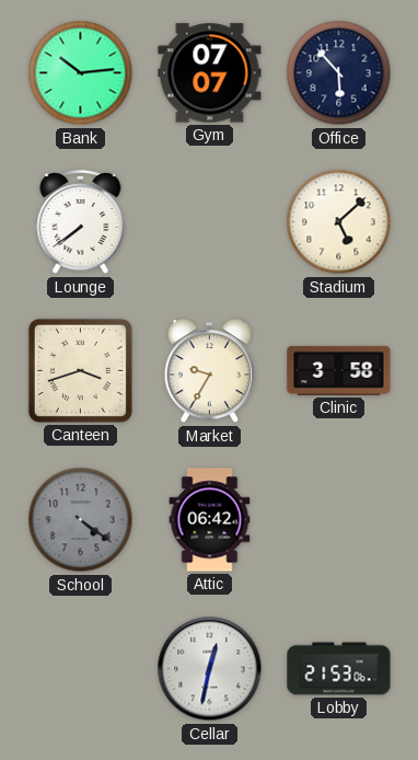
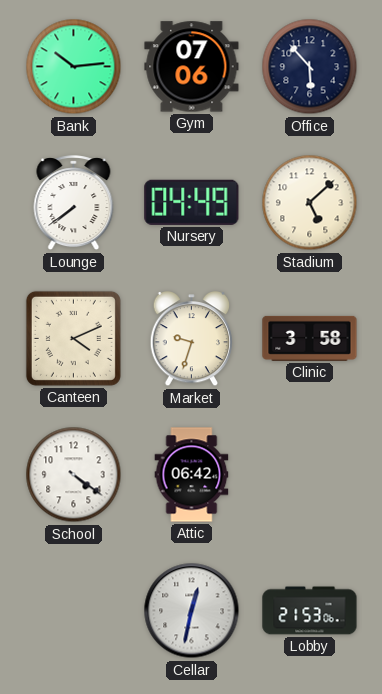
Gym: 07:07 -> 07:06
Nursery: none -> 04:49
Canteen: 3:42 -> 4:11
Market: 9:35 -> 9:33
School dial: grey -> white
